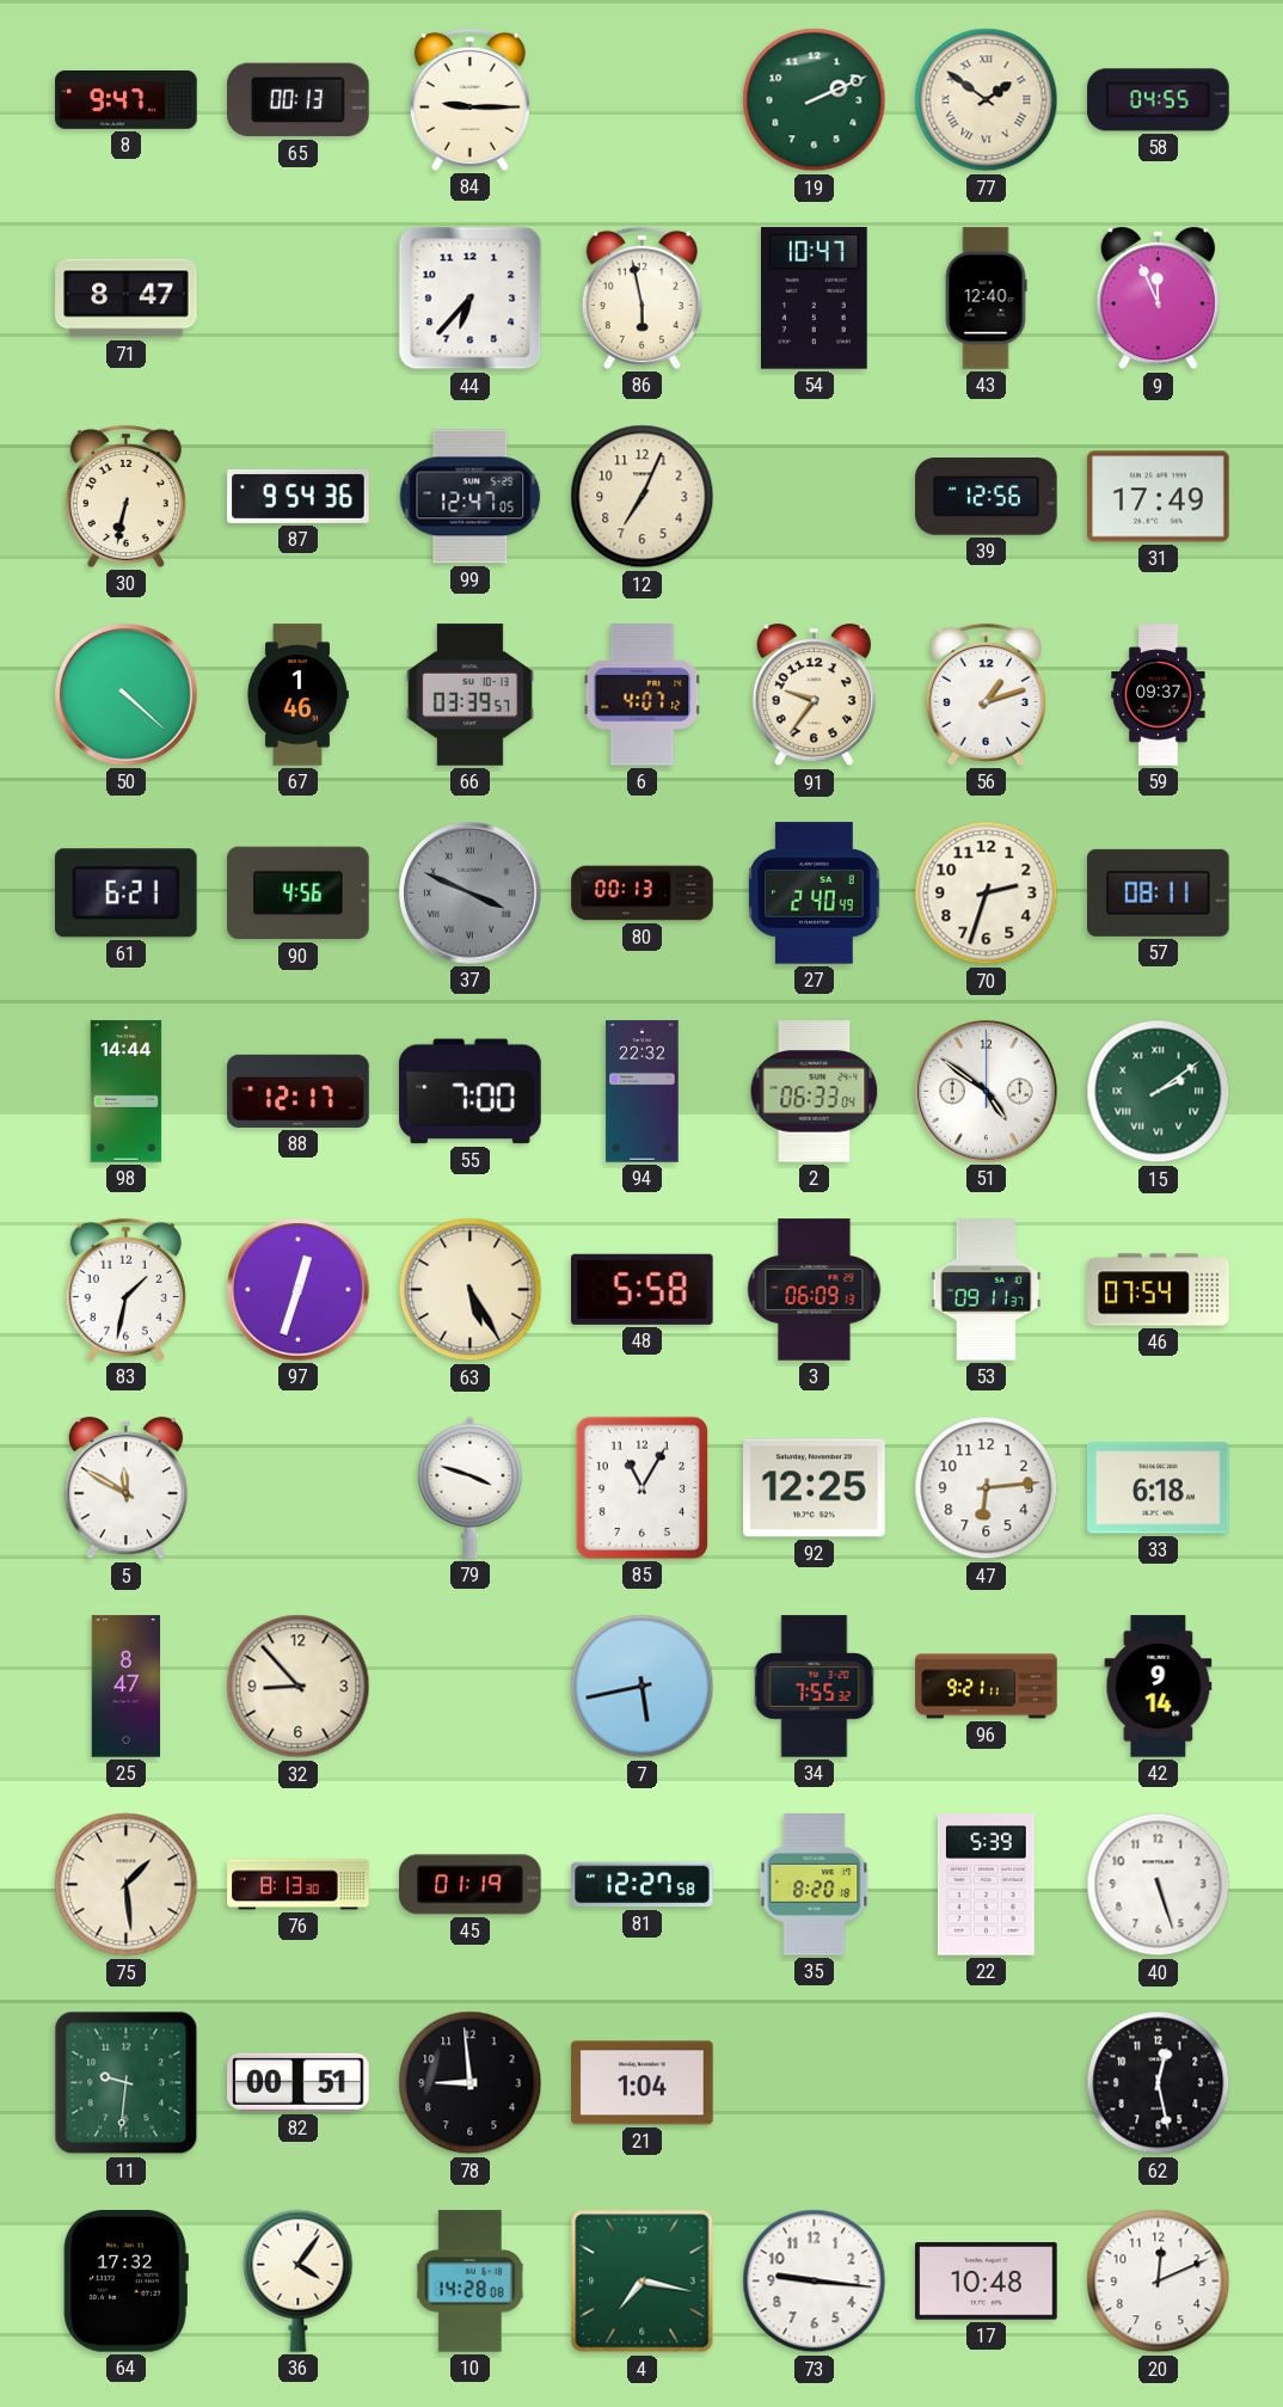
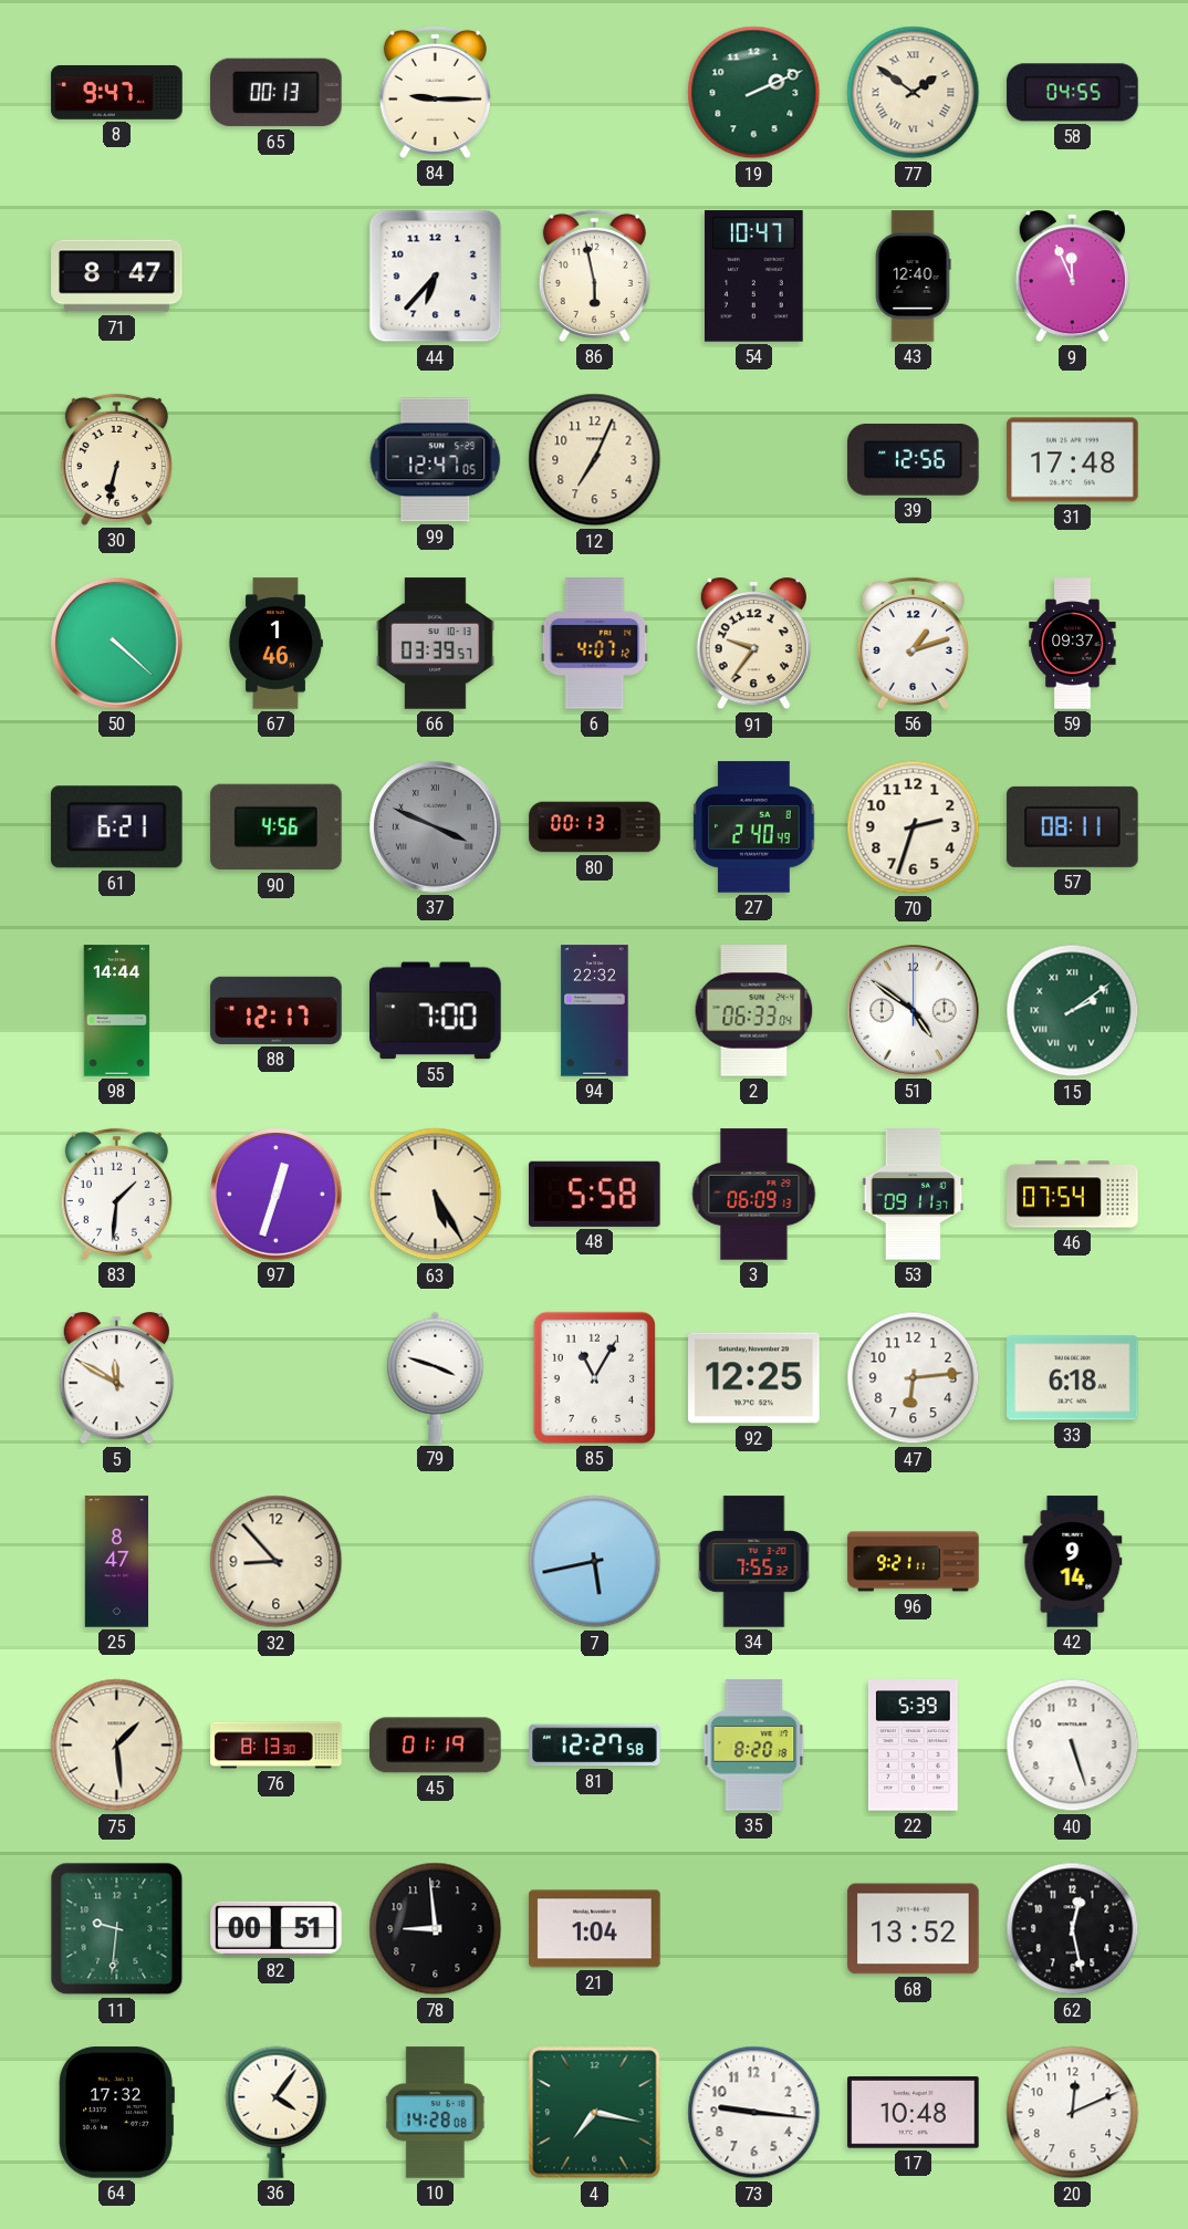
87: 9:54 -> none
31: 17:49 -> 17:48
83: 1:32 -> 1:31
68: none -> 13:52
